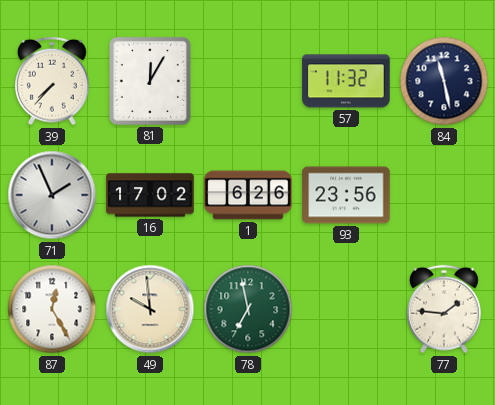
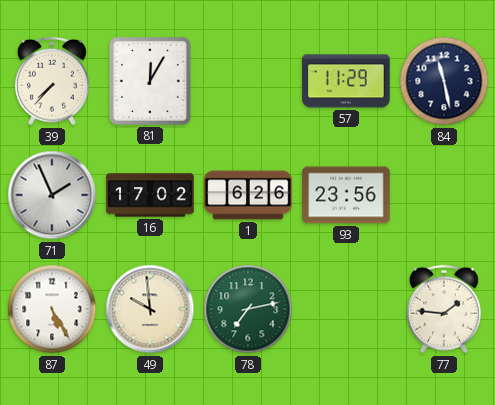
57: 11:32 -> 11:29
87: 12:25 -> 5:25
78: 6:58 -> 7:13
